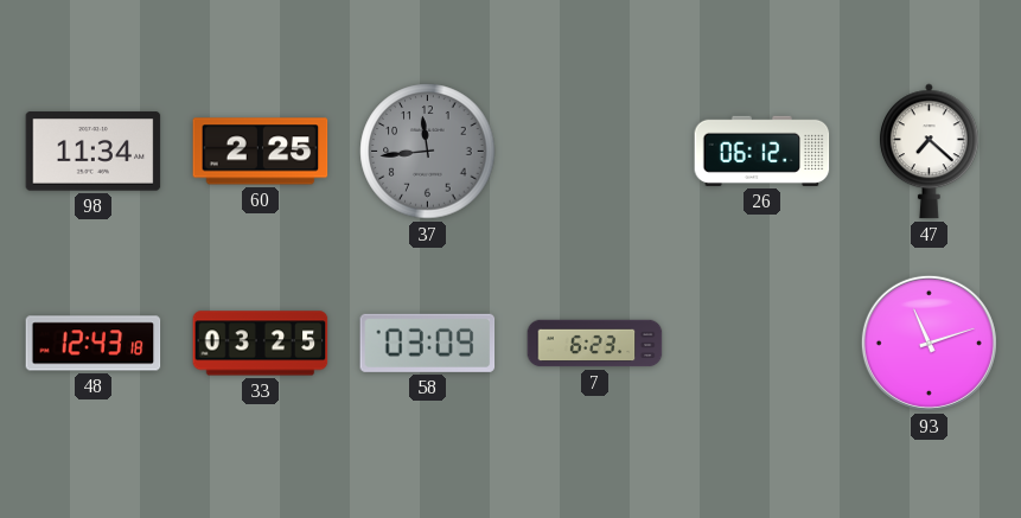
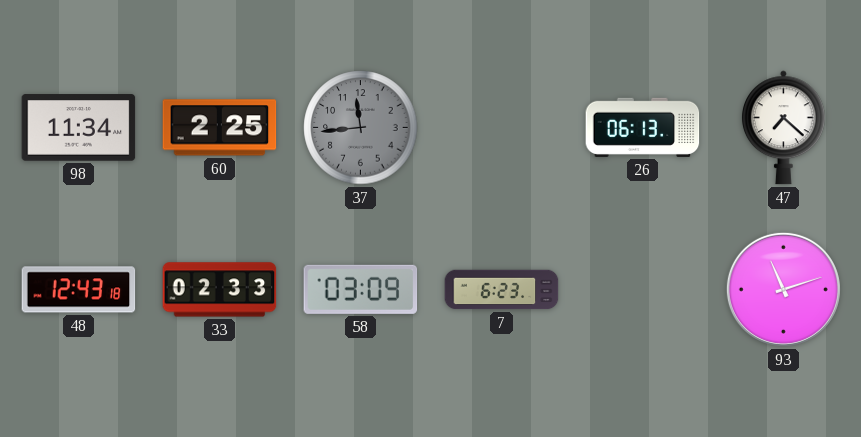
26: 06:12 -> 06:13
33: 03:25 -> 02:33
